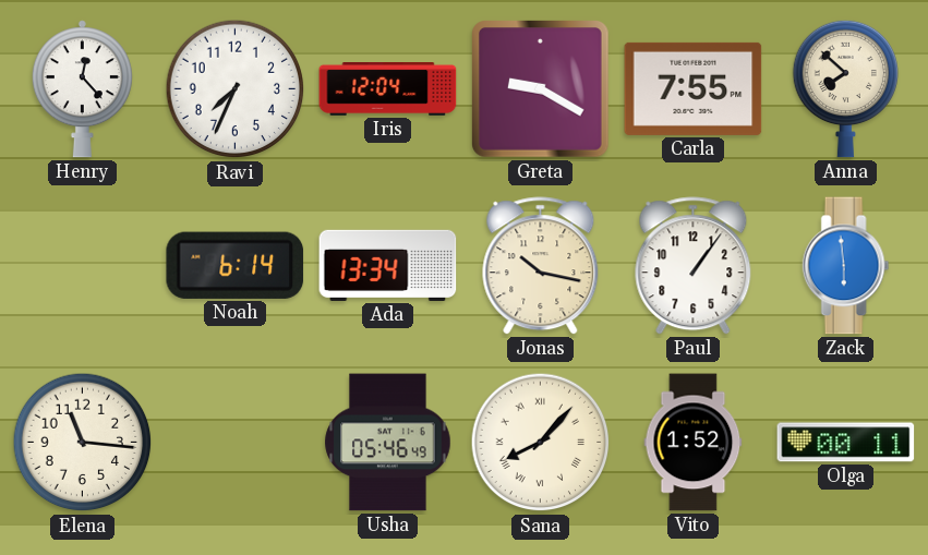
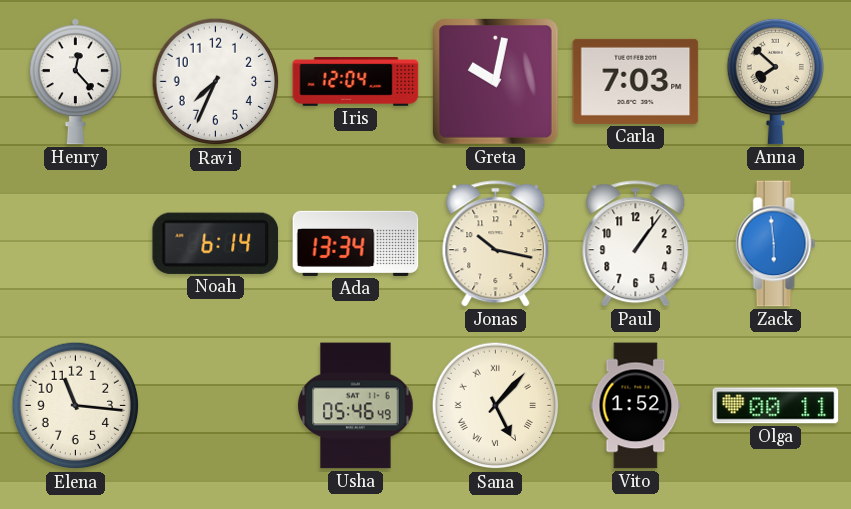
Greta: 9:20 -> 10:02
Carla: 7:55 -> 7:03
Sana: 8:07 -> 5:07
